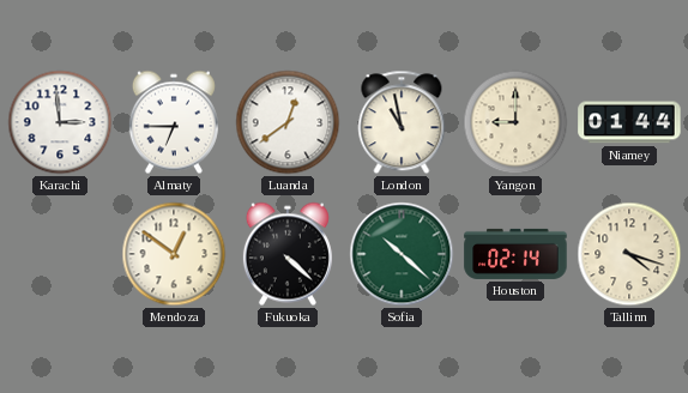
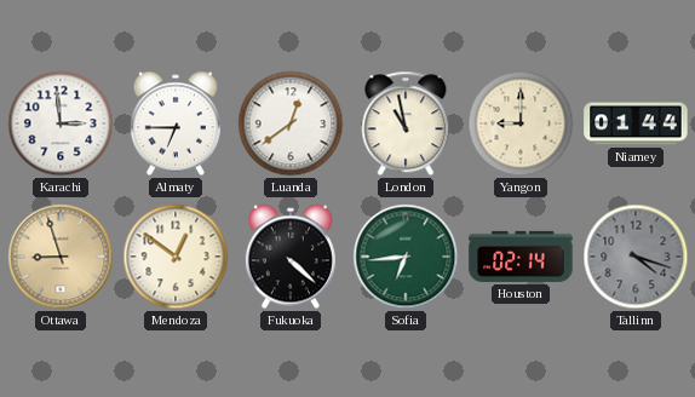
Ottawa: none -> 8:57
Sofia: 10:22 -> 6:44
Tallinn dial: cream -> grey
